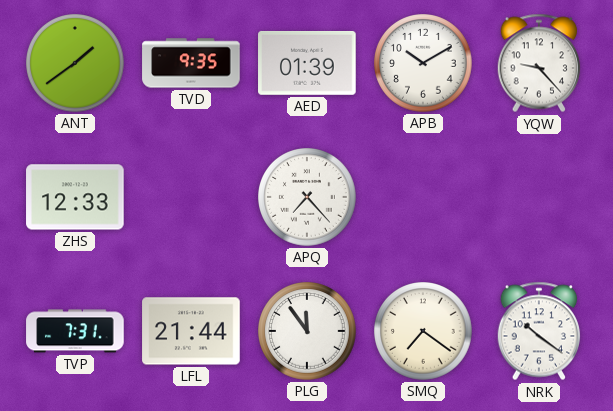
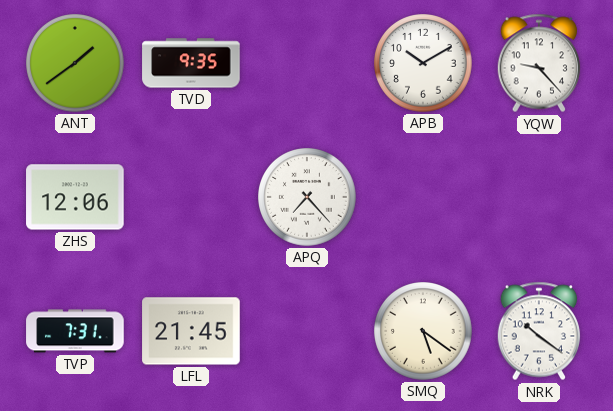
AED: 01:39 -> none
ZHS: 12:33 -> 12:06
LFL: 21:44 -> 21:45
PLG: 11:54 -> none
SMQ: 7:21 -> 5:21
